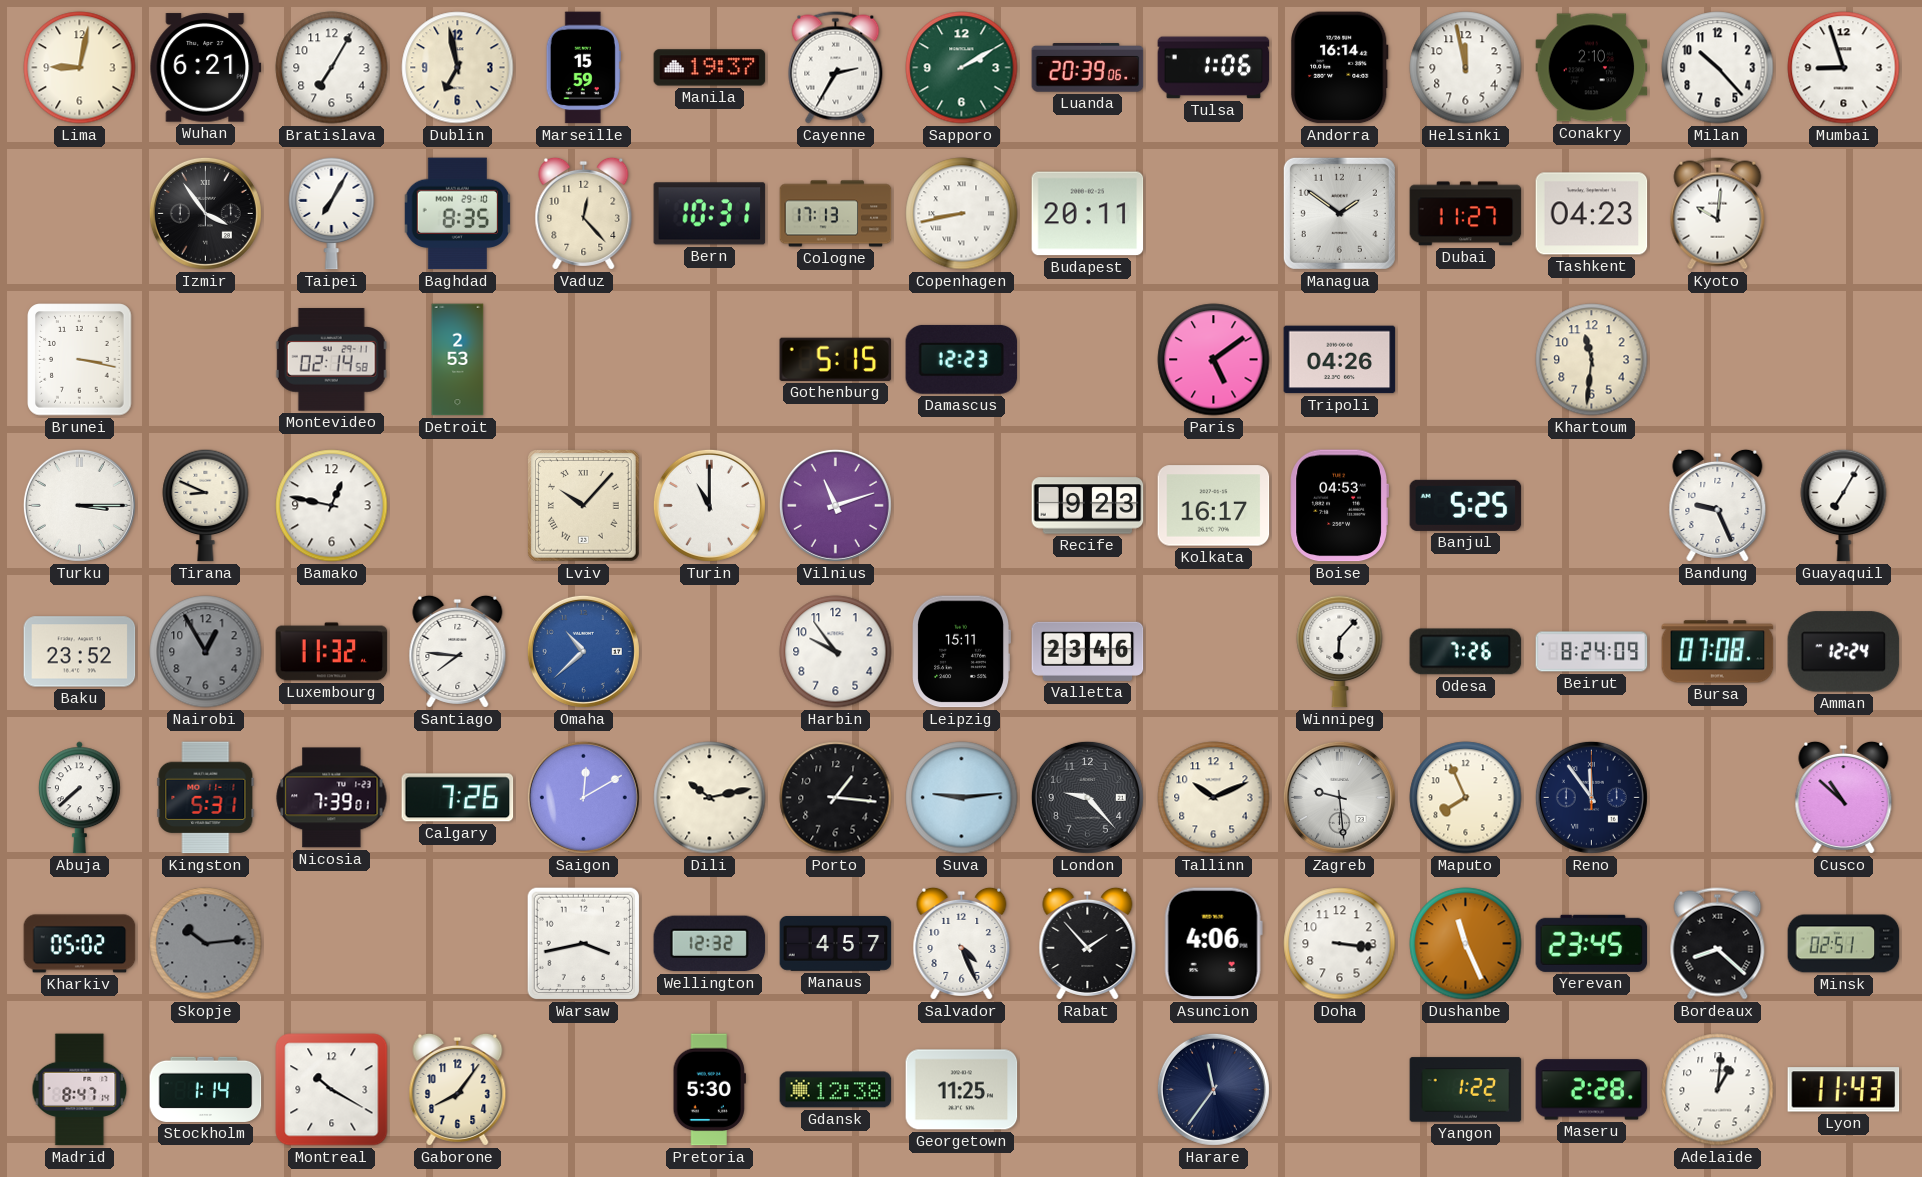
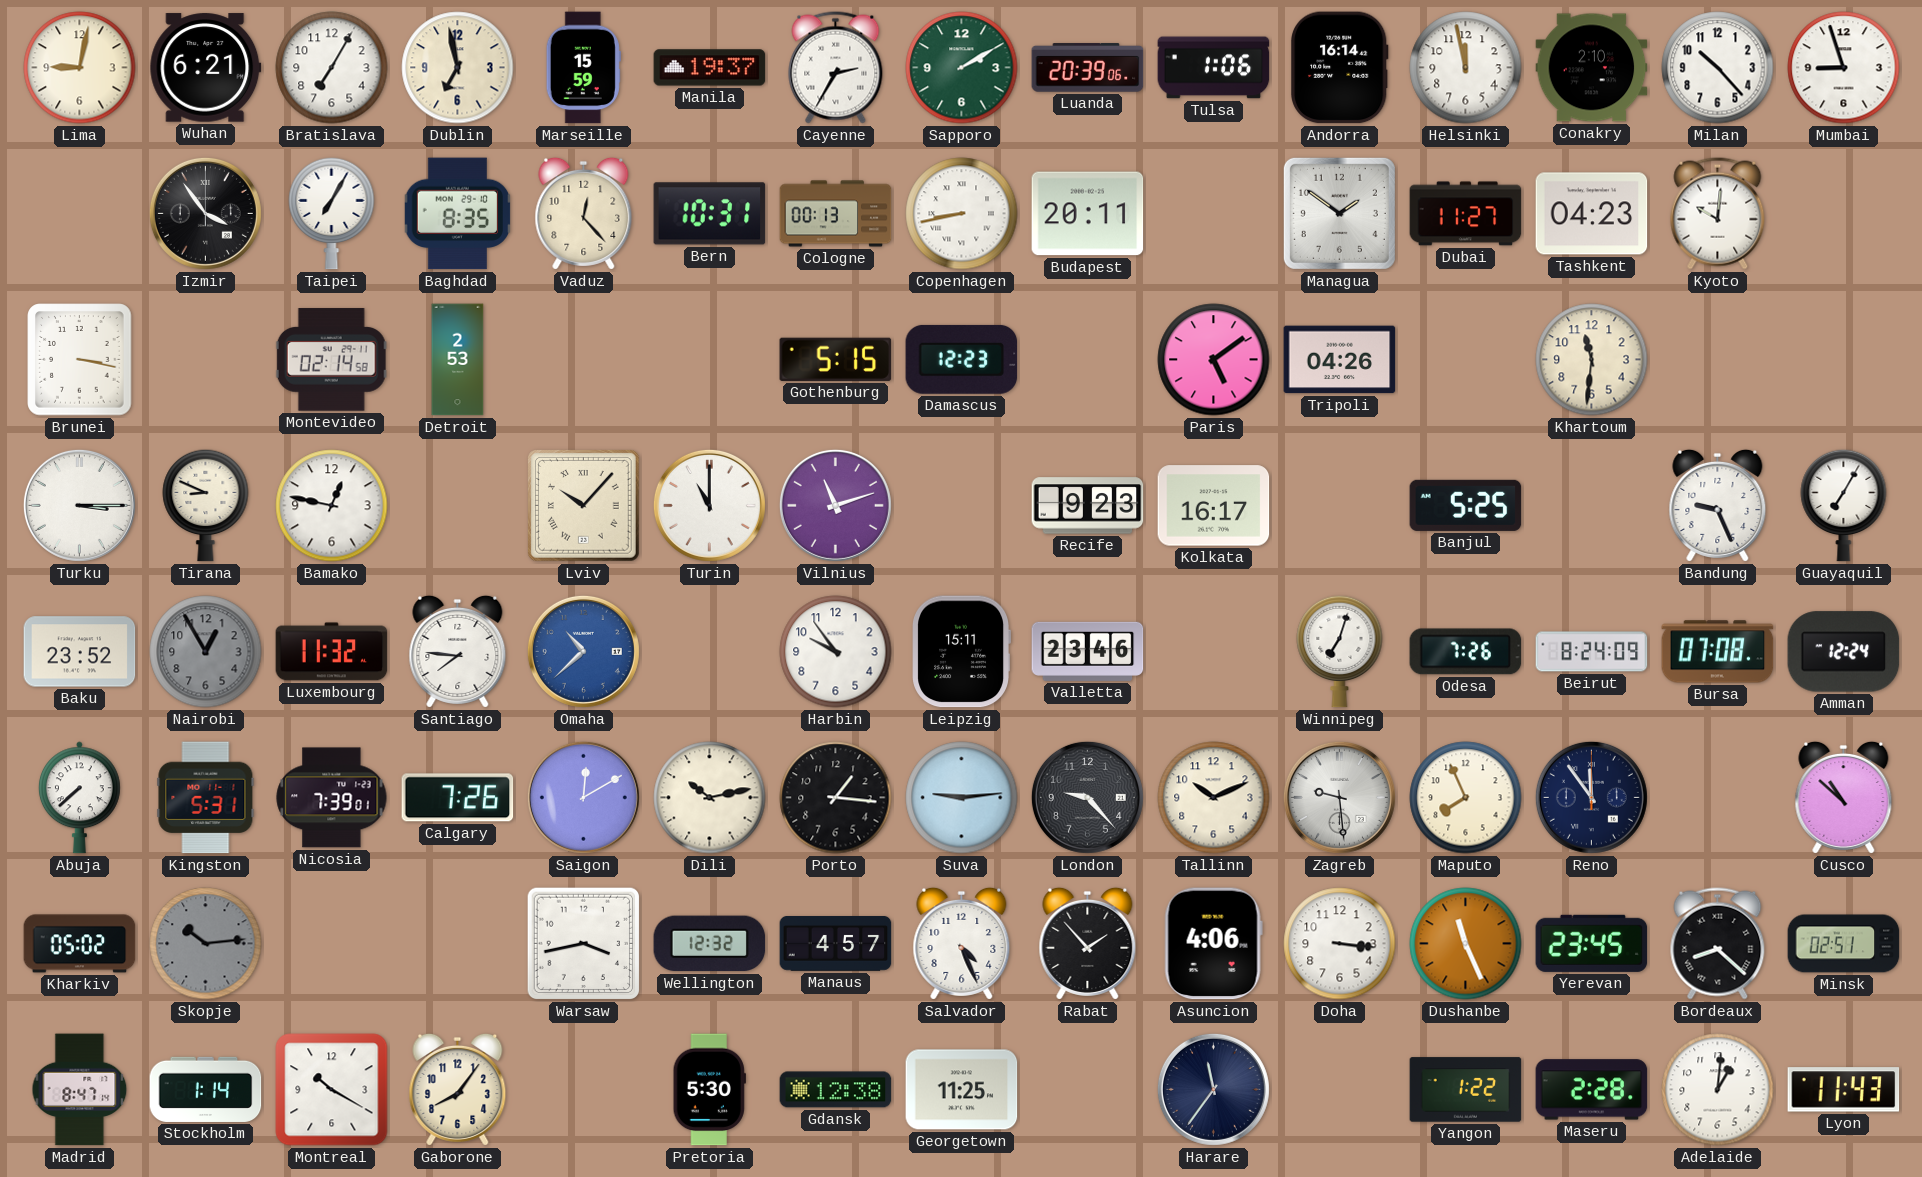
Cologne: 17:13 -> 00:13
Boise: 04:53 -> none
Winnipeg: 6:07 -> 7:03
